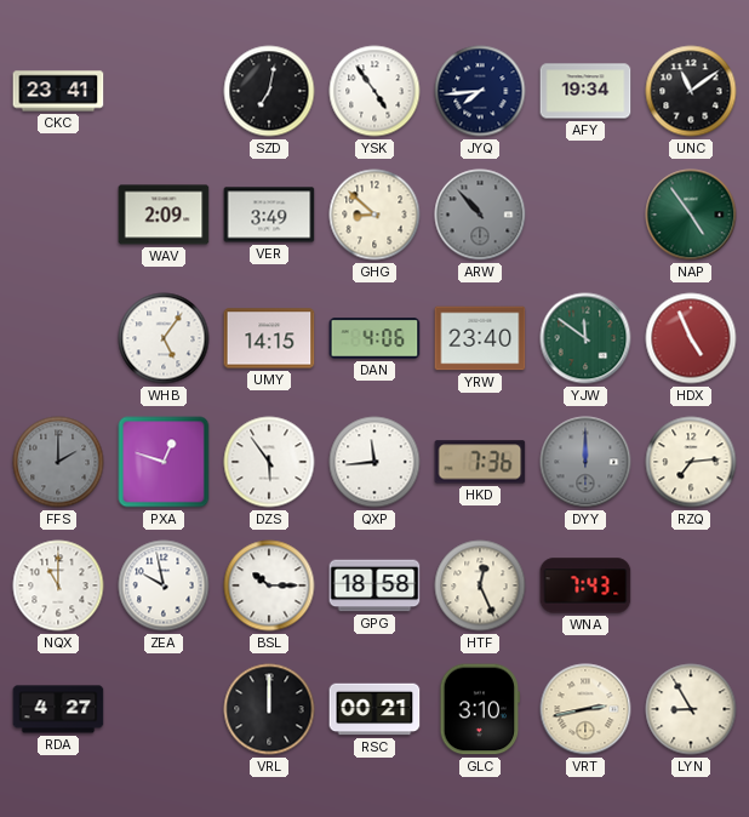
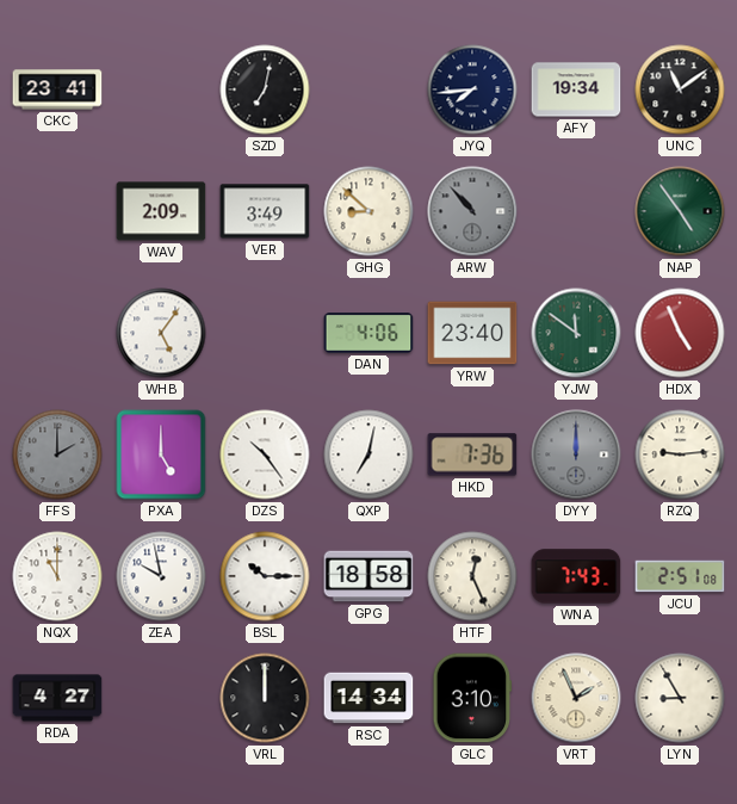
YSK: 4:54 -> none
UMY: 14:15 -> none
PXA: 12:48 -> 5:00
DZS: 5:54 -> 10:24
QXP: 11:44 -> 7:02
RZQ: 7:14 -> 9:14
JCU: none -> 2:51
RSC: 00:21 -> 14:34
VRT: 2:43 -> 1:56
